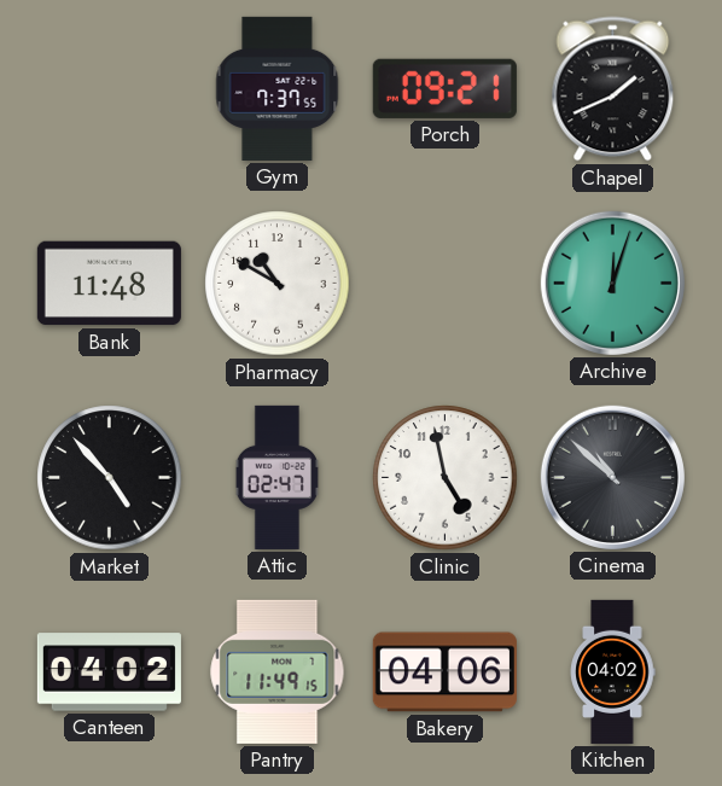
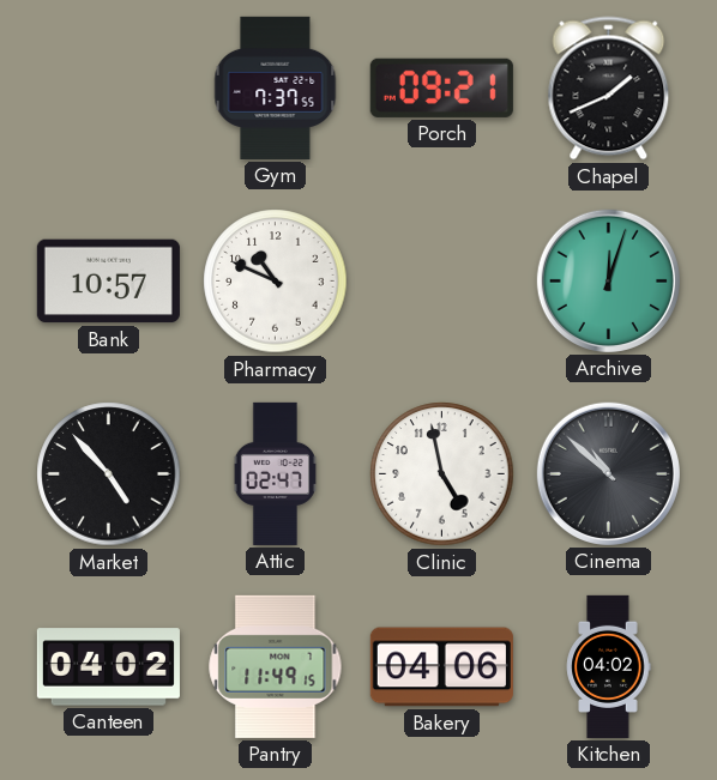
Bank: 11:48 -> 10:57
Pharmacy: 10:50 -> 10:49
